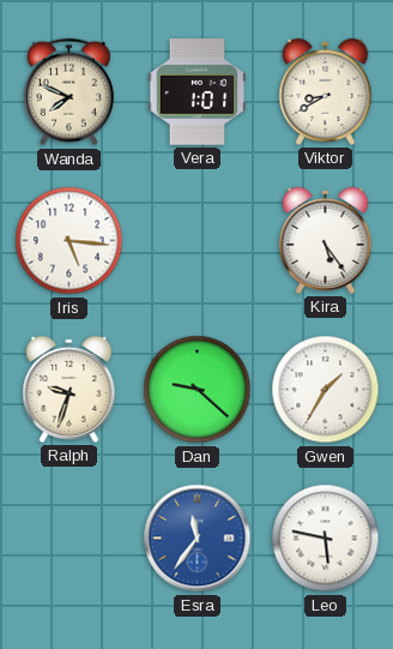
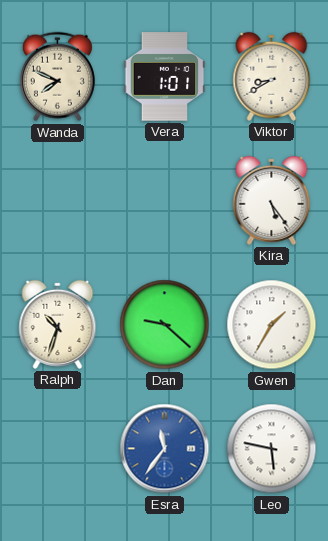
Iris: 5:16 -> none
Ralph: 9:33 -> 10:33
